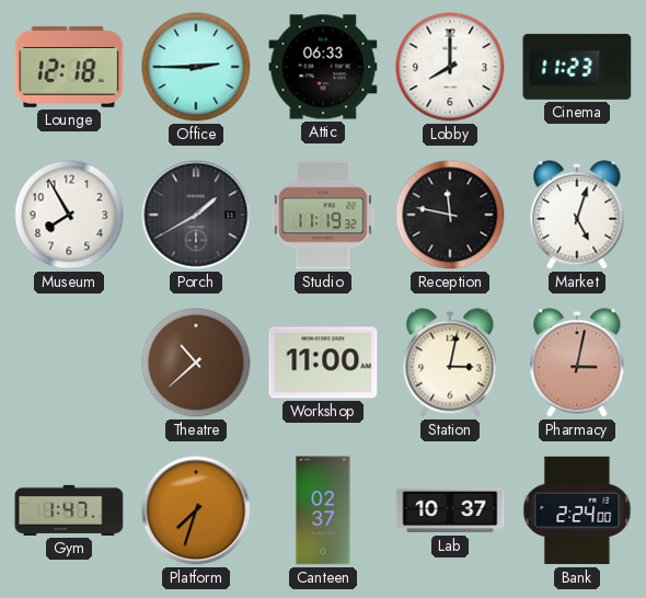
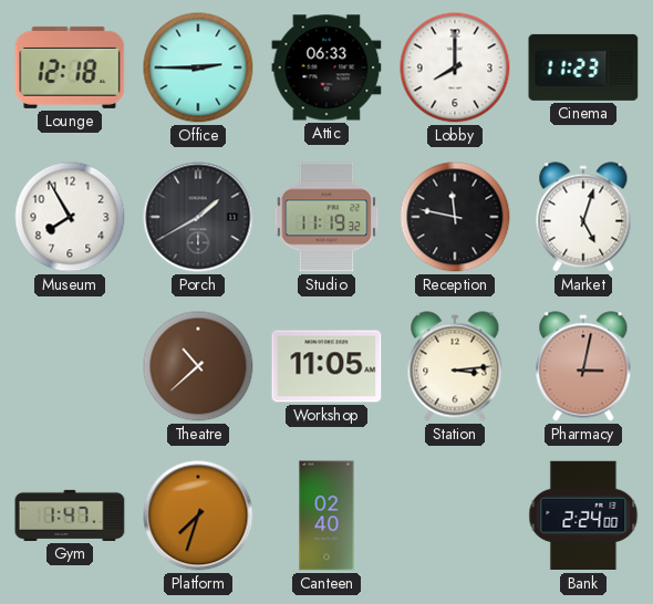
Workshop: 11:00 -> 11:05
Station: 3:02 -> 3:14
Canteen: 02:37 -> 02:40
Lab: 10:37 -> none
